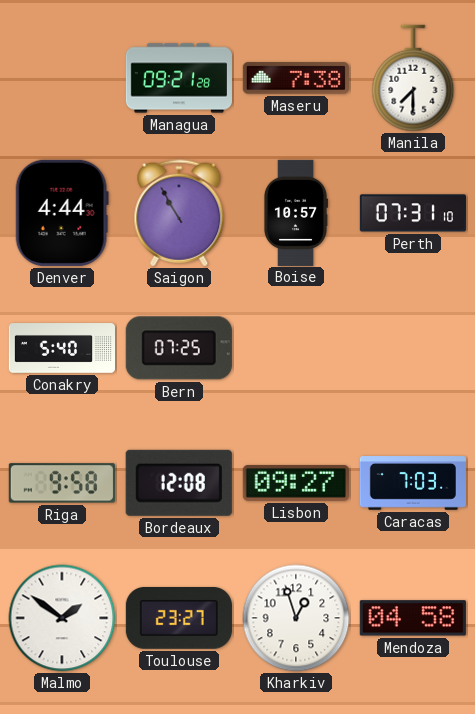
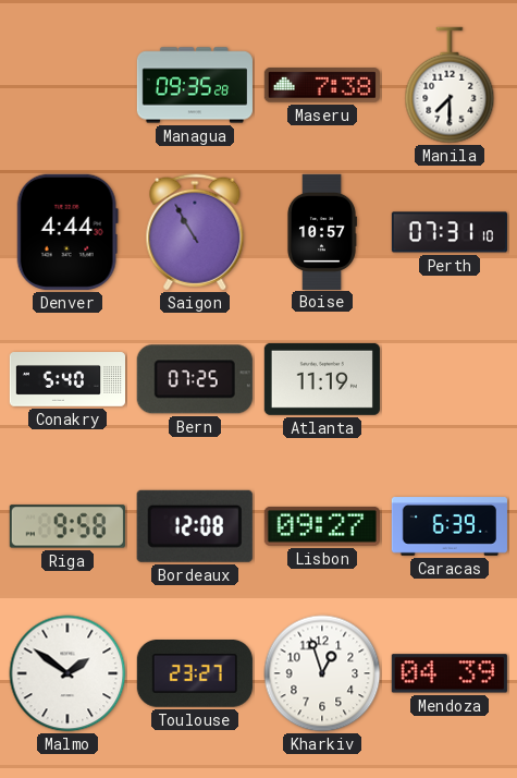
Managua: 09:21 -> 09:35
Atlanta: none -> 11:19
Caracas: 7:03 -> 6:39
Mendoza: 04:58 -> 04:39
